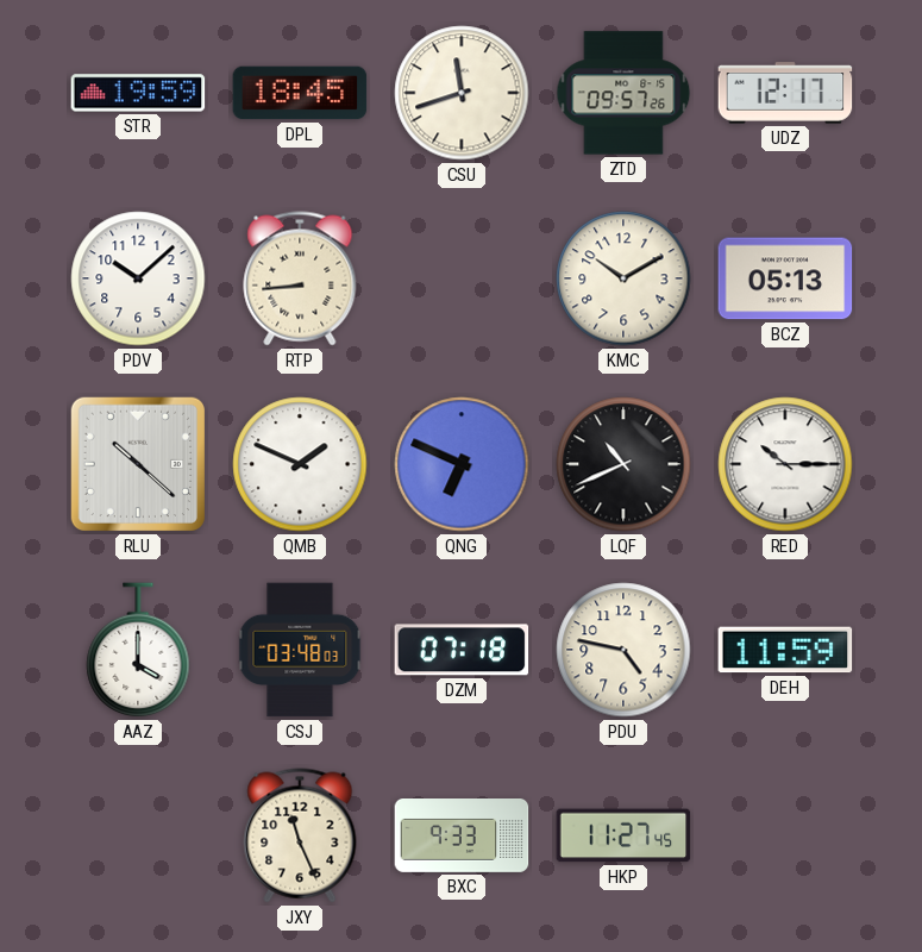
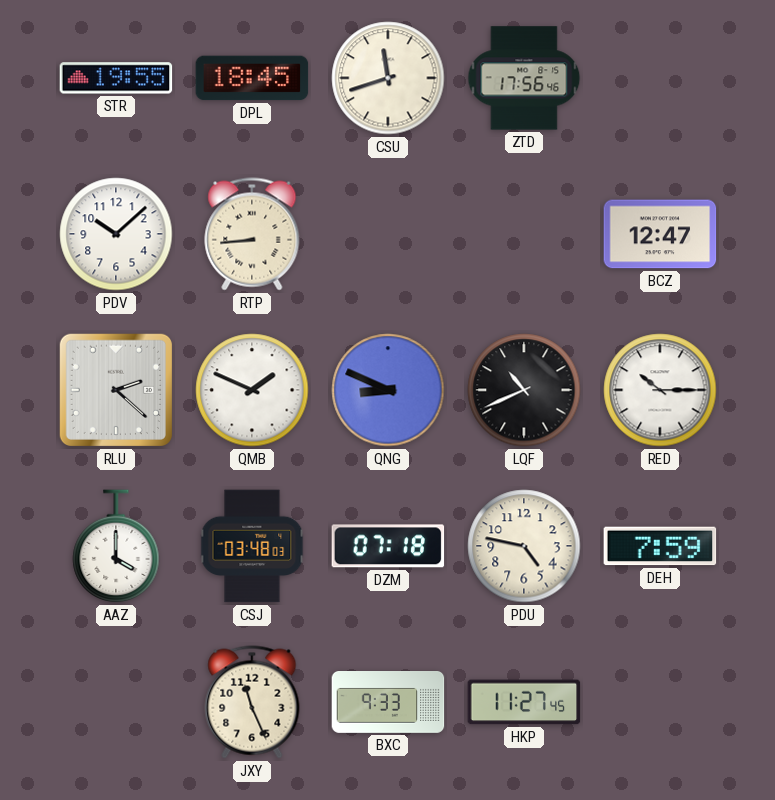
STR: 19:59 -> 19:55
ZTD: 09:57 -> 17:56
UDZ: 12:17 -> none
KMC: 10:10 -> none
BCZ: 05:13 -> 12:47
RLU: 10:22 -> 2:22
QNG: 6:49 -> 8:49
DEH: 11:59 -> 7:59
